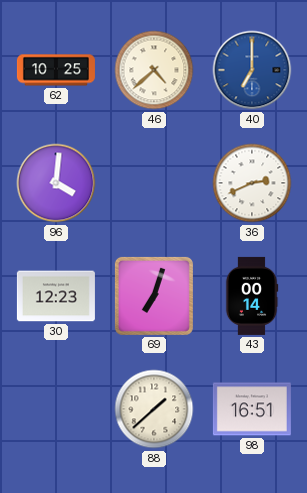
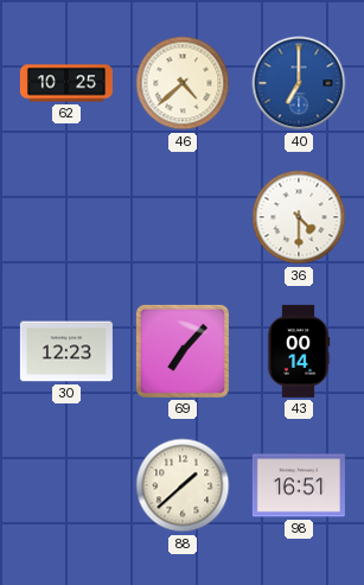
96: 4:01 -> none
36: 2:41 -> 4:30
69: 7:03 -> 7:07
